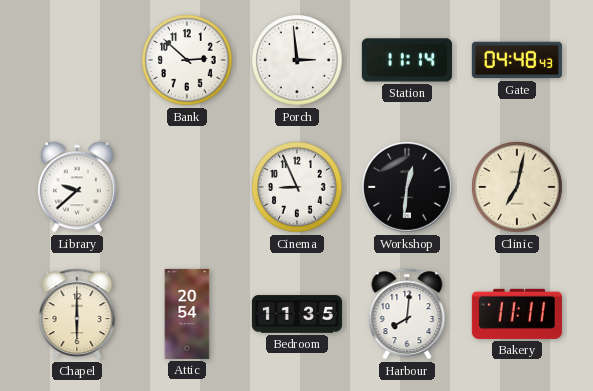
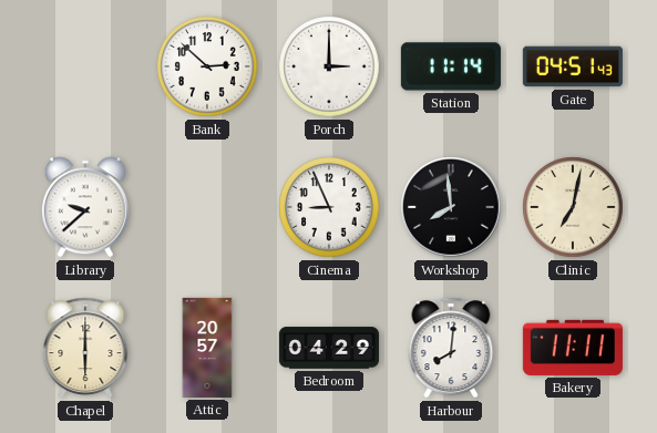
Porch: 2:59 -> 3:00
Gate: 04:48 -> 04:51
Workshop: 12:31 -> 7:59
Attic: 20:54 -> 20:57
Bedroom: 11:35 -> 04:29
